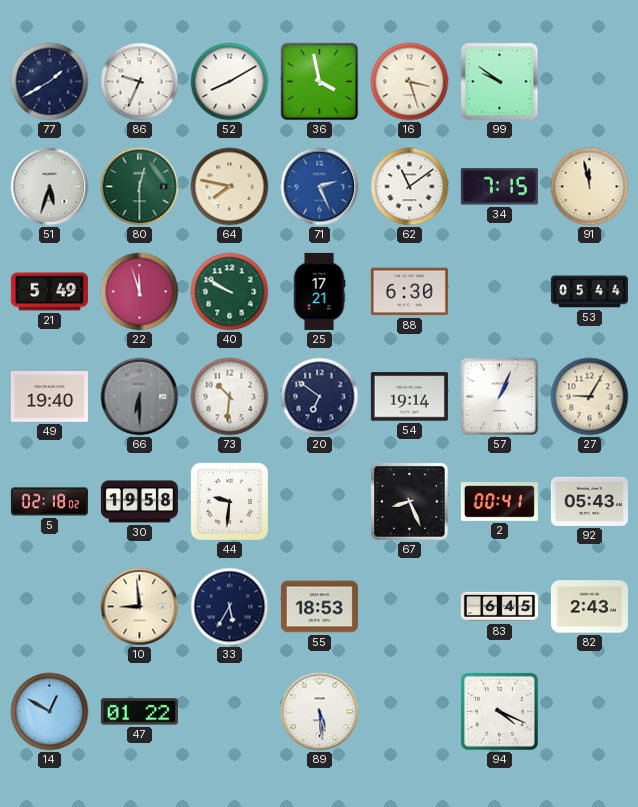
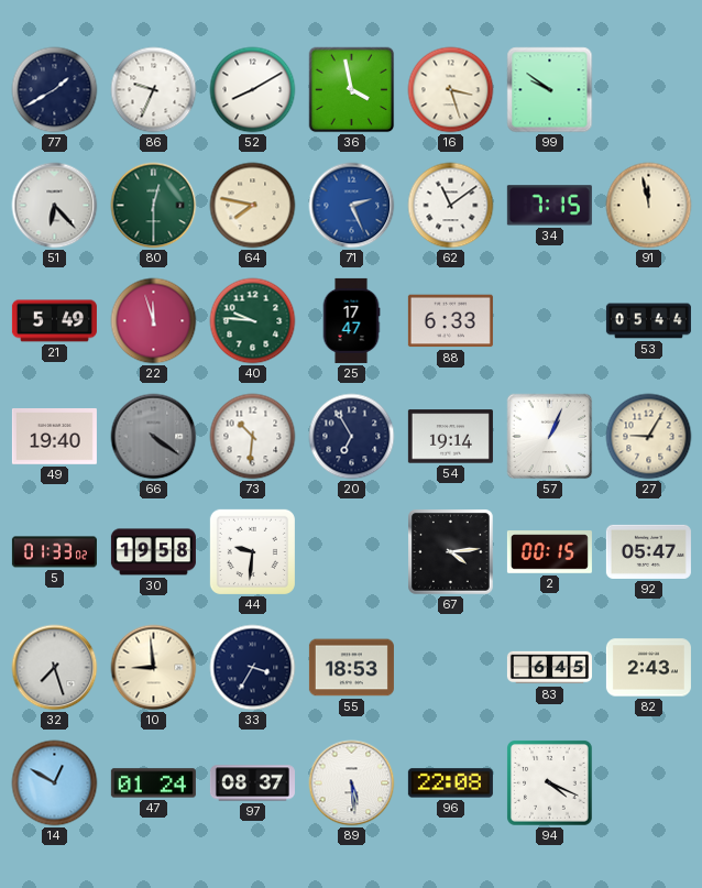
51: 5:33 -> 6:23
40: 9:50 -> 9:46
25: 17:21 -> 17:47
88: 6:30 -> 6:33
66: 6:30 -> 4:21
20: 6:51 -> 6:55
5: 02:18 -> 01:33
67: 8:26 -> 4:14
2: 00:41 -> 00:15
92: 05:43 -> 05:47
32: none -> 7:27
33: 5:35 -> 3:35
47: 01:22 -> 01:24
97: none -> 08:37
96: none -> 22:08
